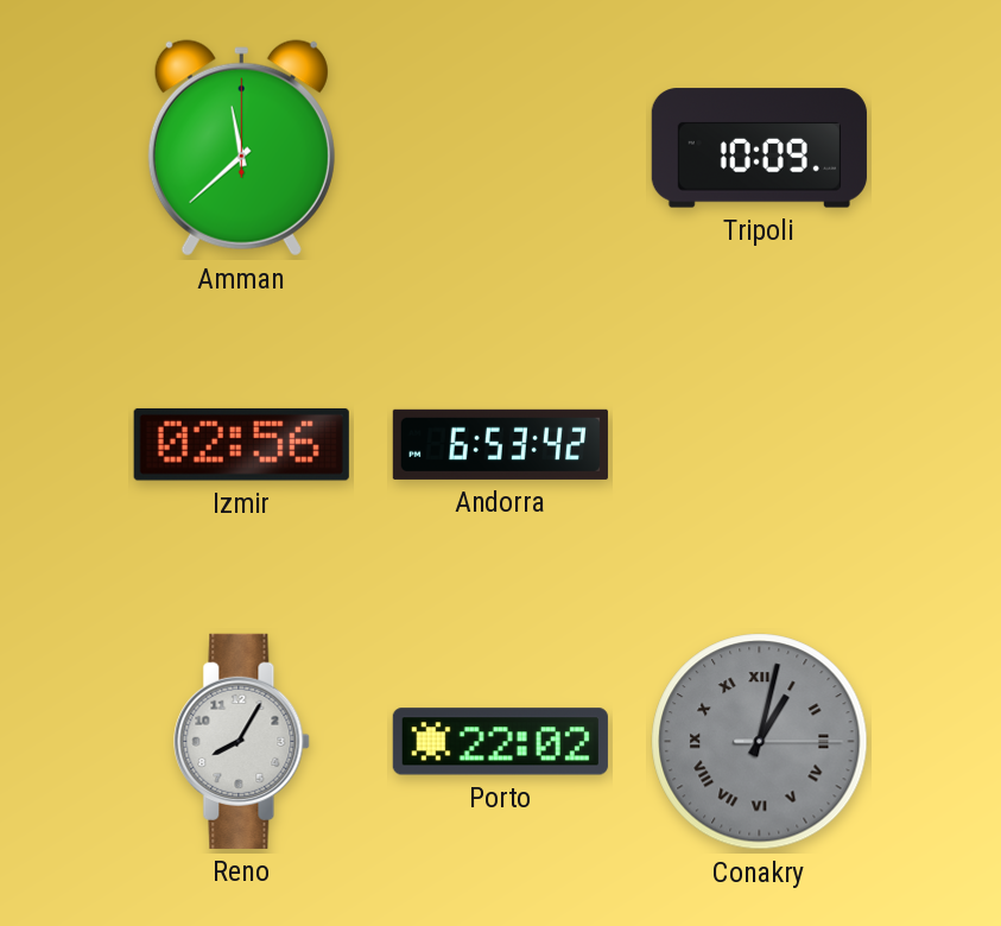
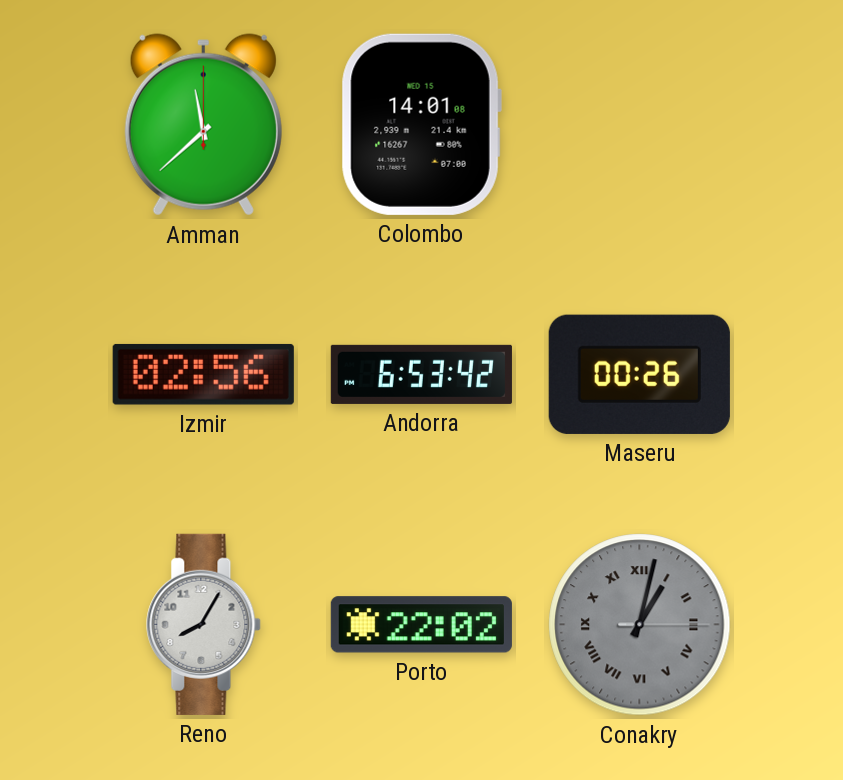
Colombo: none -> 14:01
Tripoli: 10:09 -> none
Maseru: none -> 00:26
